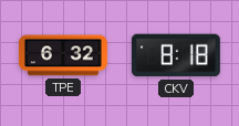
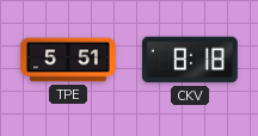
TPE: 6:32 -> 5:51
